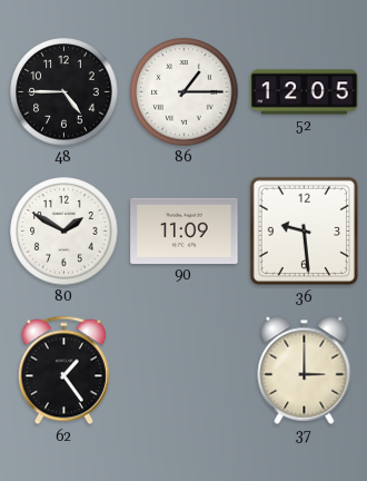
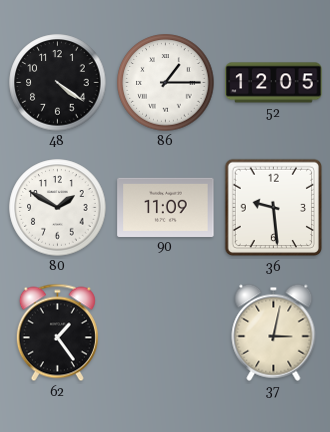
48: 4:45 -> 4:21
37: 3:00 -> 3:02
